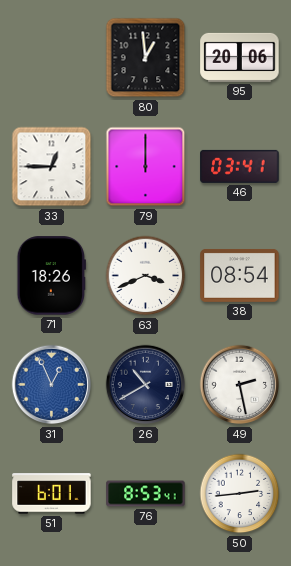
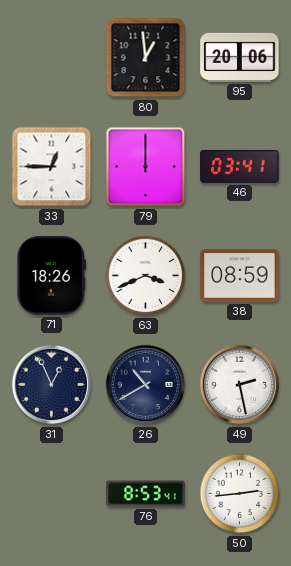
38: 08:54 -> 08:59
31 dial: blue -> navy
51: 6:01 -> none
